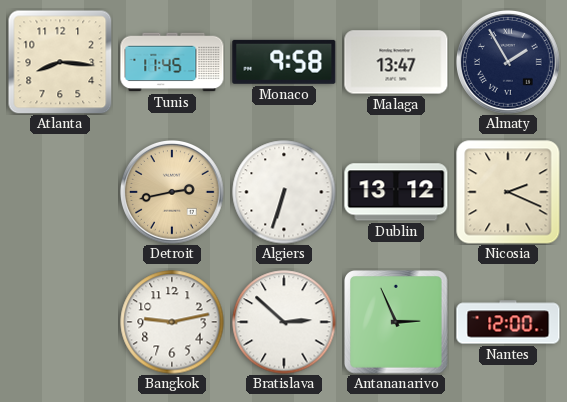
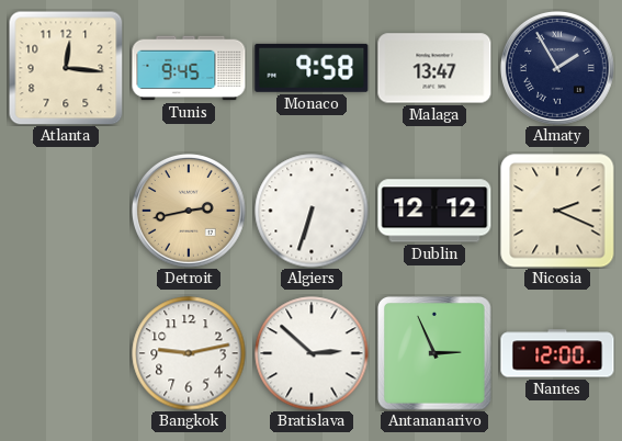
Atlanta: 8:16 -> 12:16
Tunis: 11:45 -> 9:45
Dublin: 13:12 -> 12:12
